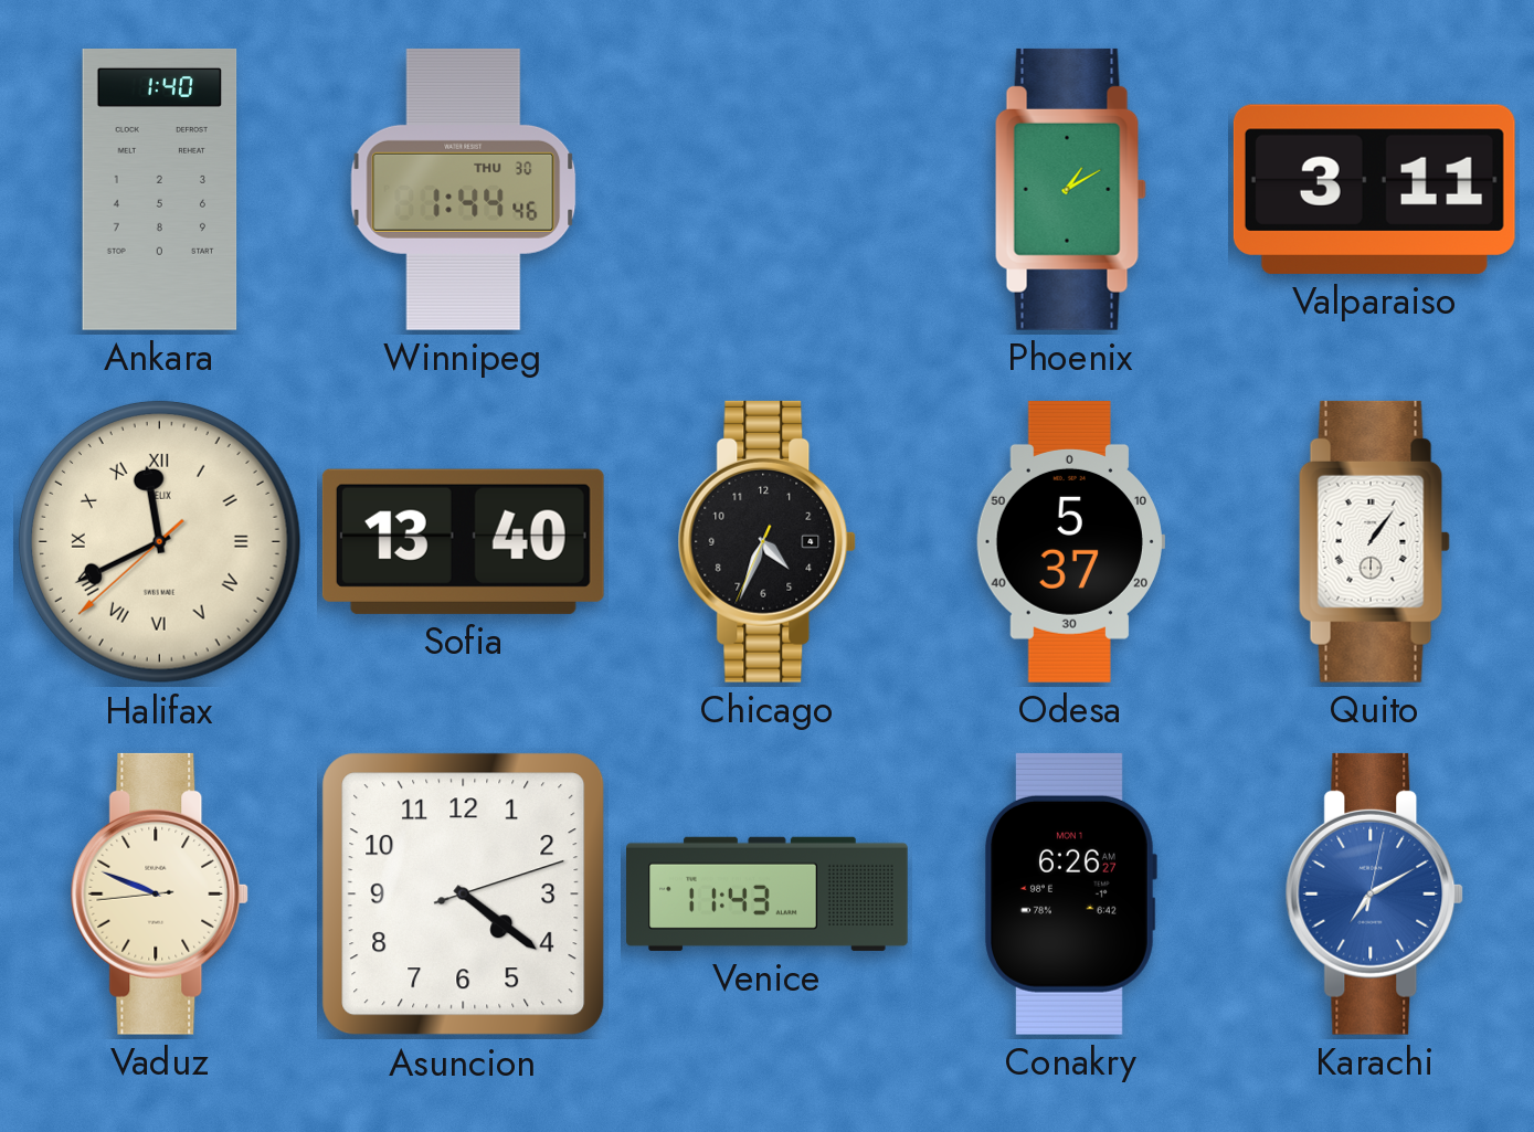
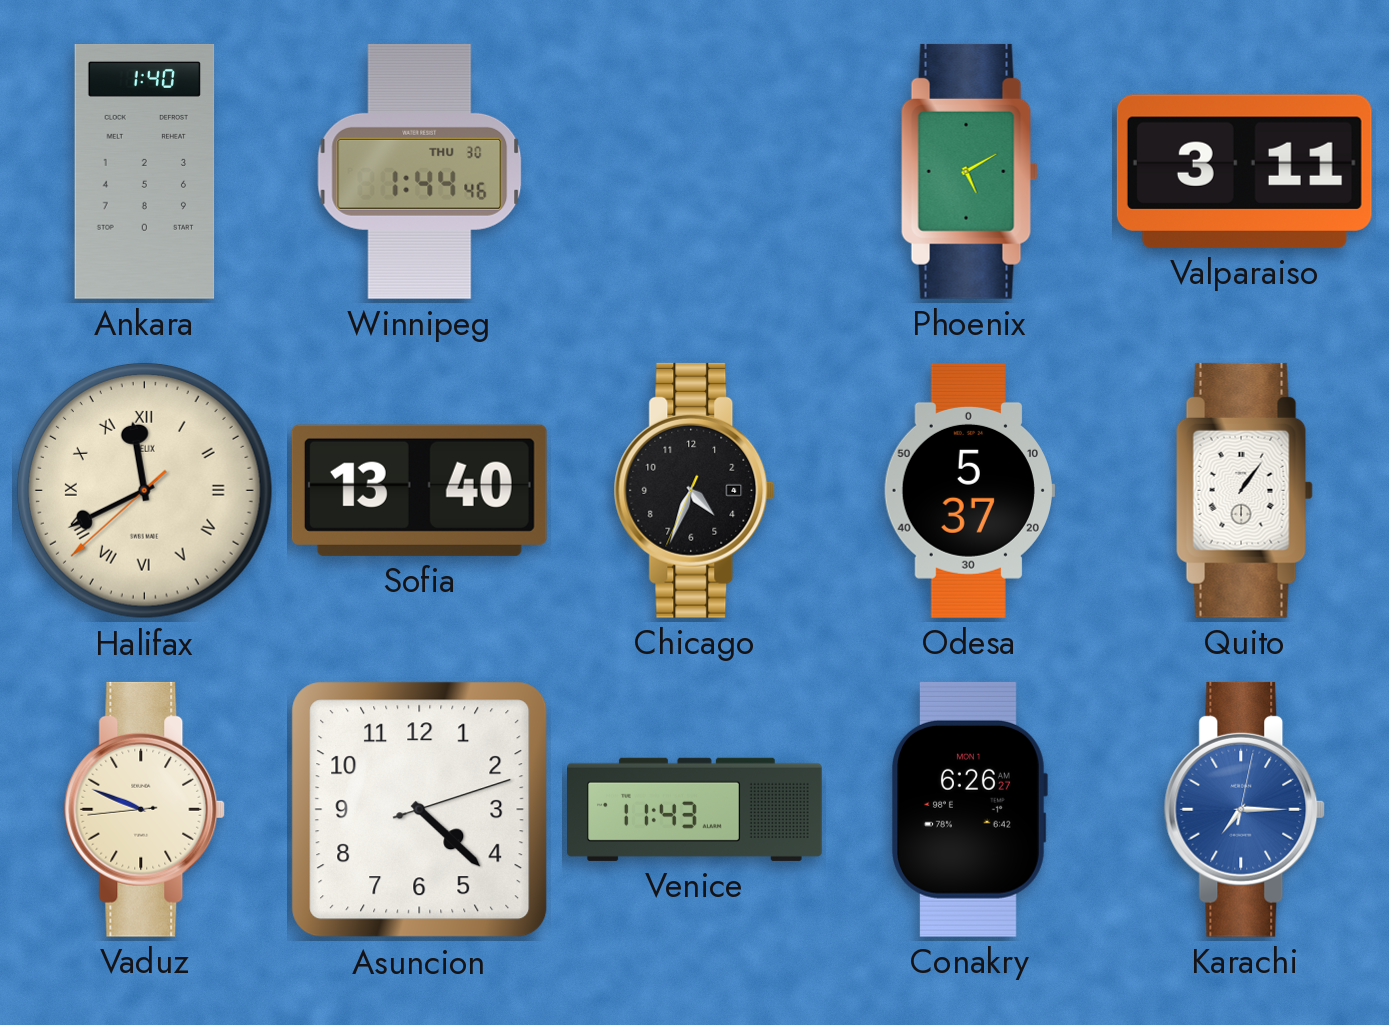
Phoenix: 1:10 -> 5:10
Asuncion: 4:21 -> 4:22
Karachi: 7:10 -> 7:15
